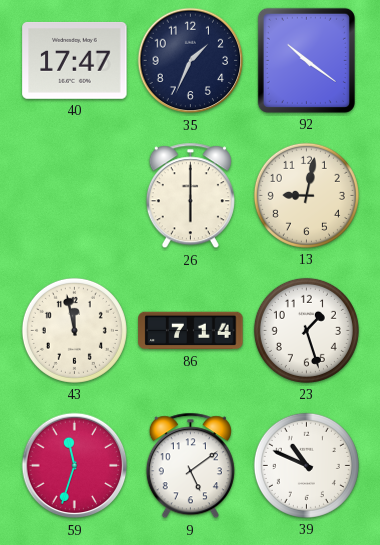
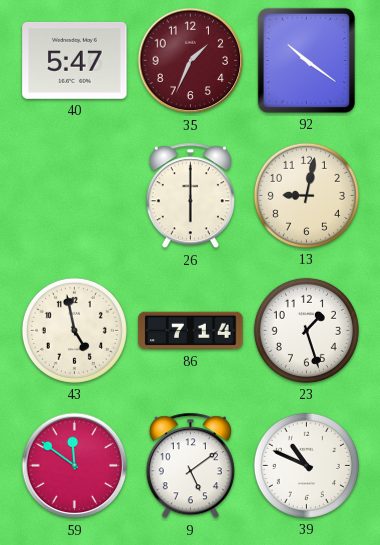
40: 17:47 -> 5:47
35 dial: navy -> burgundy
43: 11:58 -> 4:58
59: 11:33 -> 11:51
